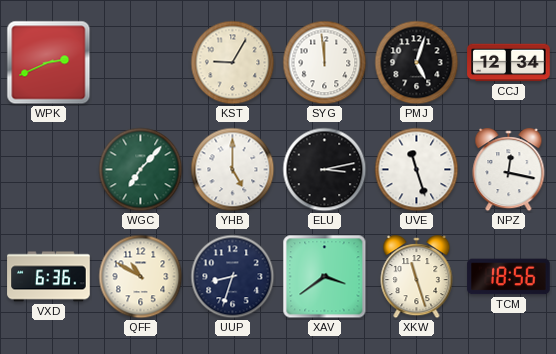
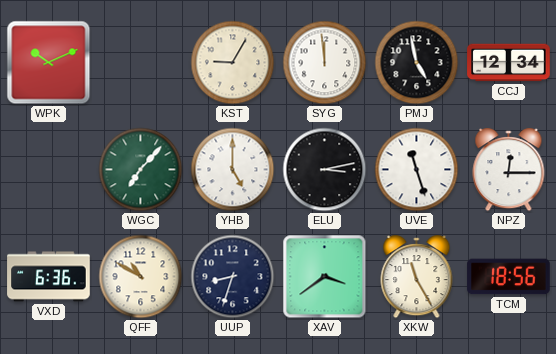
WPK: 2:41 -> 10:11
PMJ: 5:03 -> 4:58
NPZ: 12:17 -> 12:15
XKW: 11:27 -> 11:25
